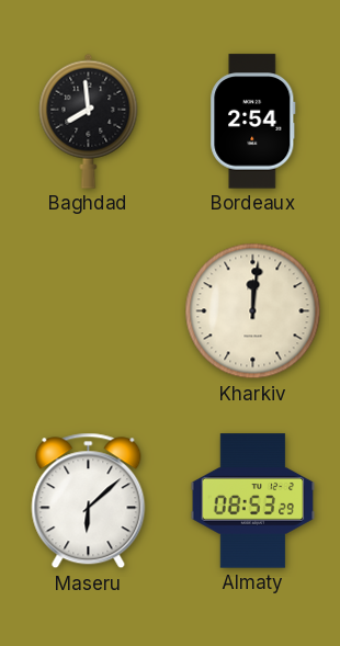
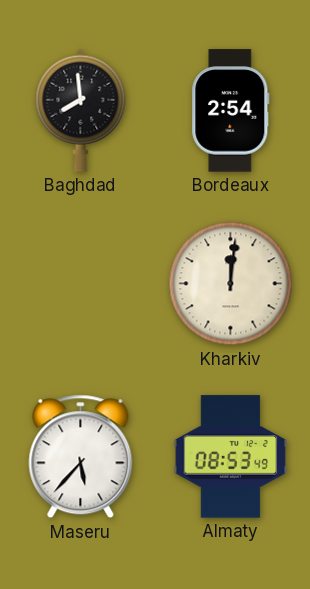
Maseru: 6:08 -> 5:37
Almaty: 08:53:29 -> 08:53:49
